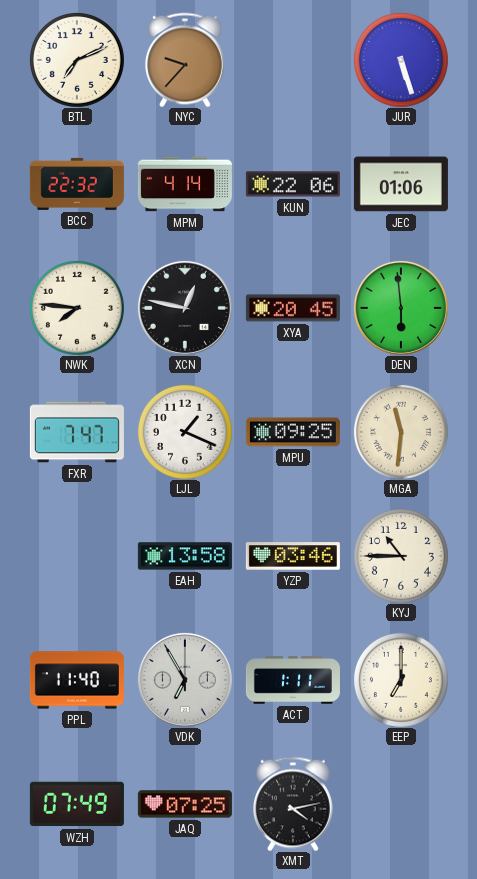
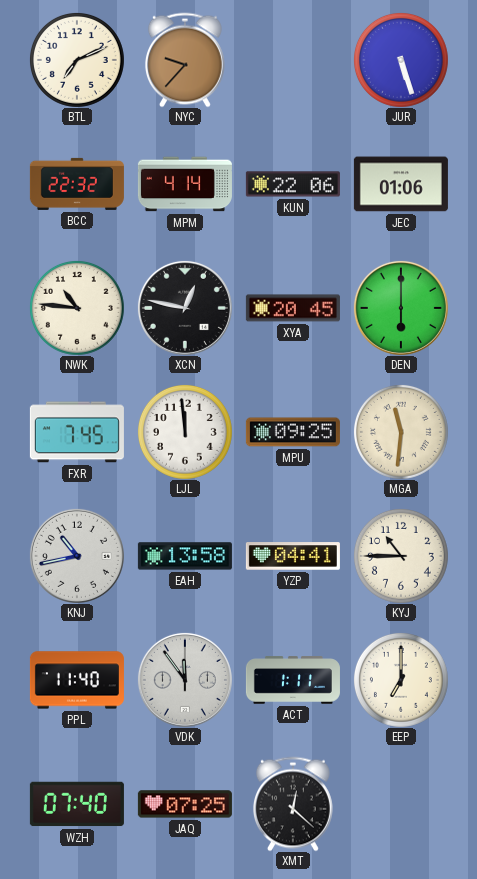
NWK: 7:46 -> 10:46
DEN: 5:59 -> 6:00
FXR: 7:47 -> 7:45
LJL: 1:19 -> 11:59
KNJ: none -> 10:43
YZP: 03:46 -> 04:41
VDK: 6:55 -> 11:54
WZH: 07:49 -> 07:40
XMT: 4:13 -> 12:22
